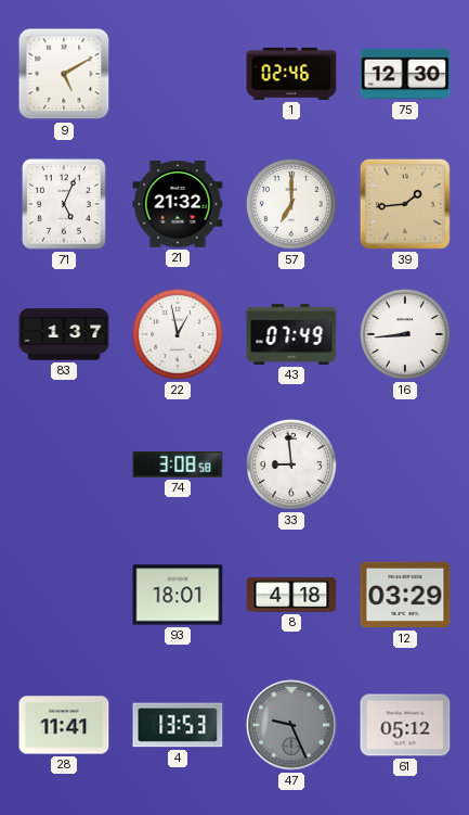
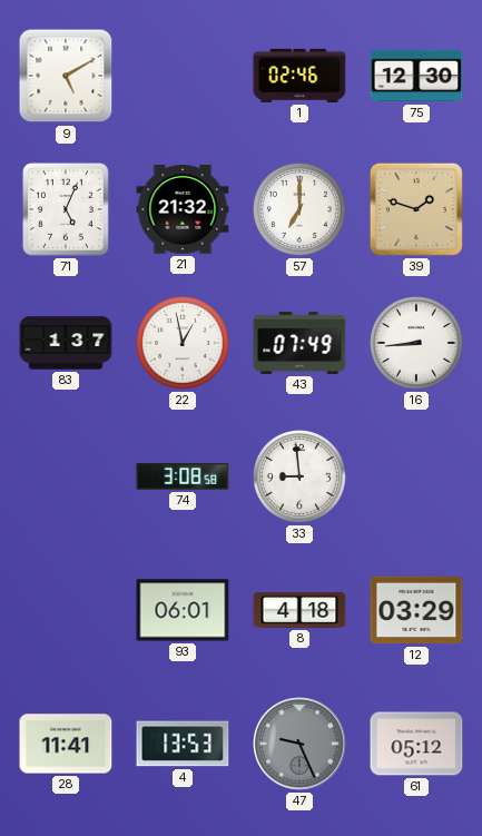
39: 1:44 -> 1:48
93: 18:01 -> 06:01
